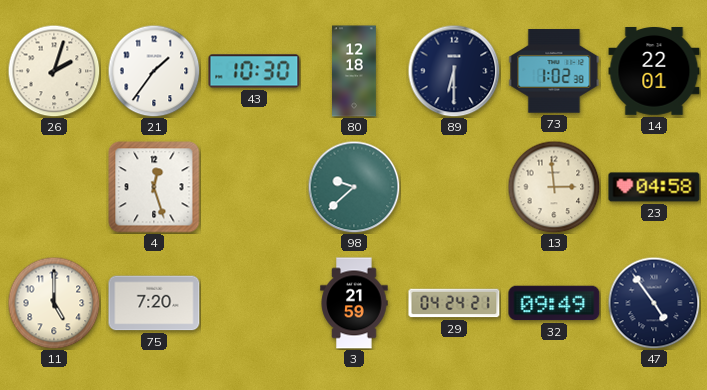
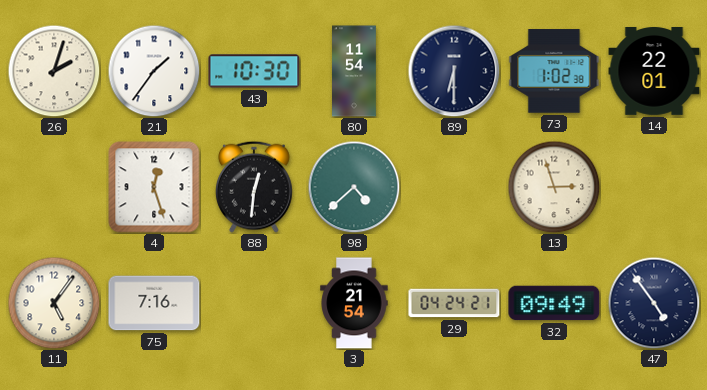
80: 12:18 -> 11:54
88: none -> 12:31
98: 9:38 -> 4:38
13: 2:59 -> 2:57
23: 04:58 -> none
11: 5:00 -> 5:06
75: 7:20 -> 7:16
3: 21:59 -> 21:54
